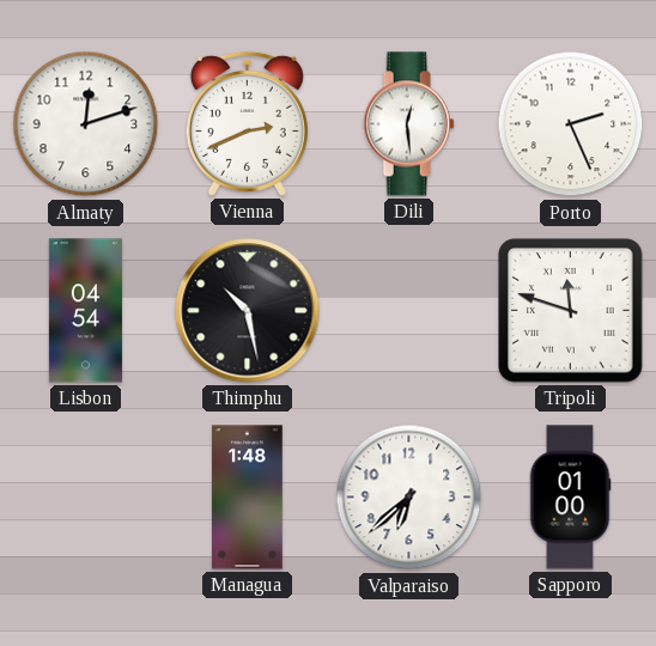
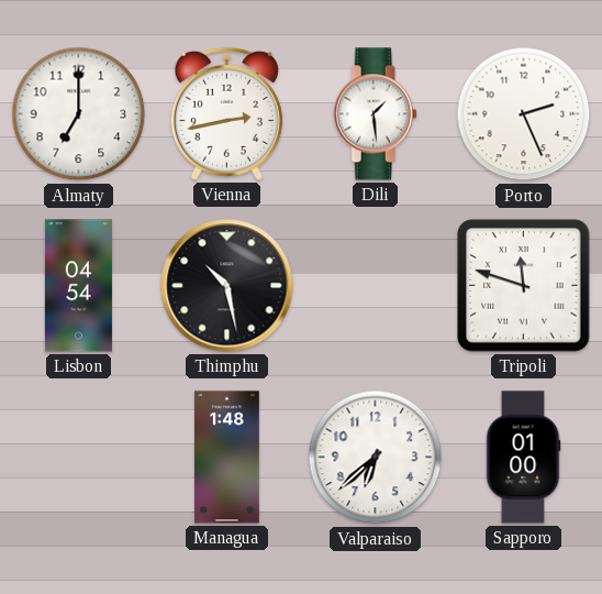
Almaty: 12:12 -> 7:00
Vienna: 2:41 -> 2:43
Dili: 12:29 -> 1:29
